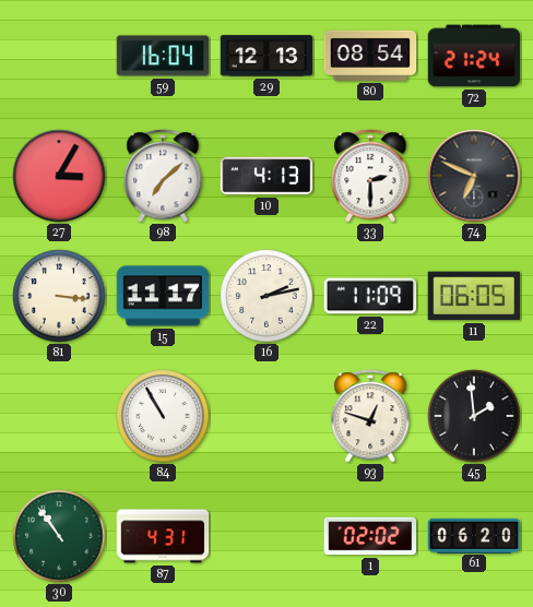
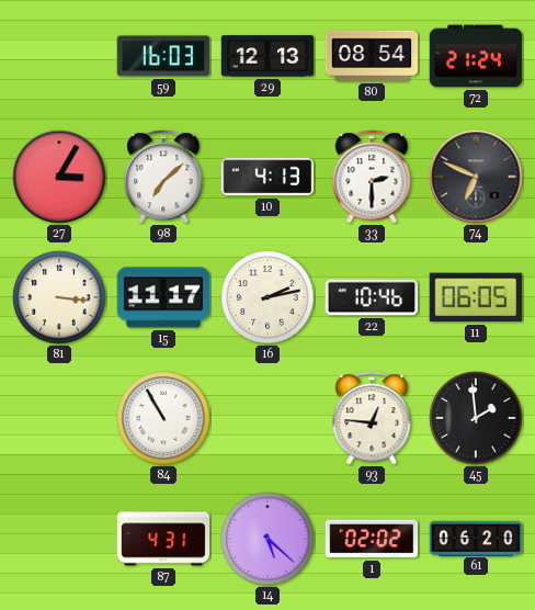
59: 16:04 -> 16:03
22: 11:09 -> 10:46
93: 12:48 -> 12:46
30: 10:54 -> none
14: none -> 5:22
